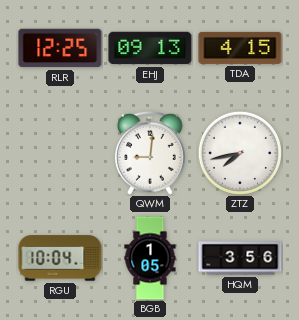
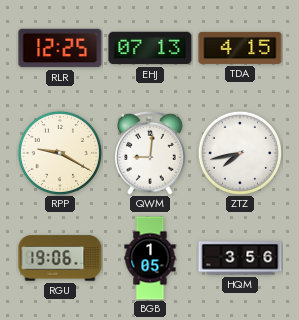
EHJ: 09:13 -> 07:13
RPP: none -> 9:20
RGU: 10:04 -> 19:06
